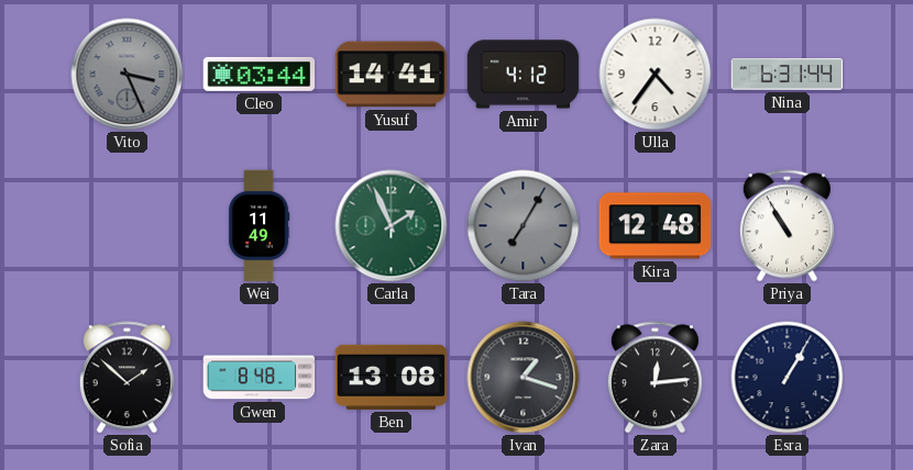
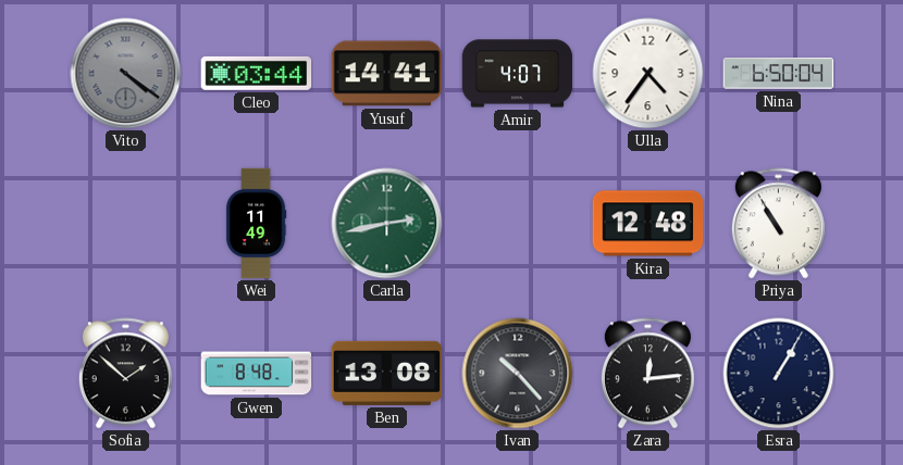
Vito: 3:26 -> 4:21
Amir: 4:12 -> 4:07
Nina: 6:31 -> 6:50
Carla: 1:56 -> 2:43
Tara: 7:05 -> none
Ivan: 1:18 -> 10:23
